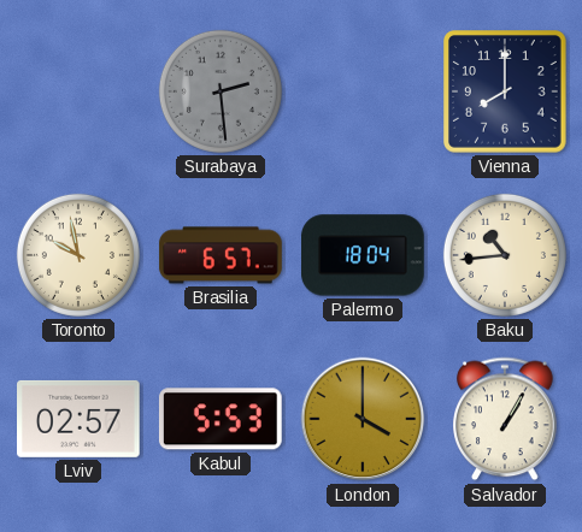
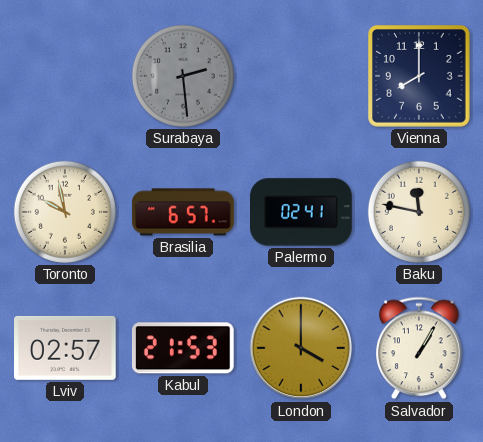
Palermo: 18:04 -> 02:41
Baku: 10:44 -> 11:47
Kabul: 5:53 -> 21:53
